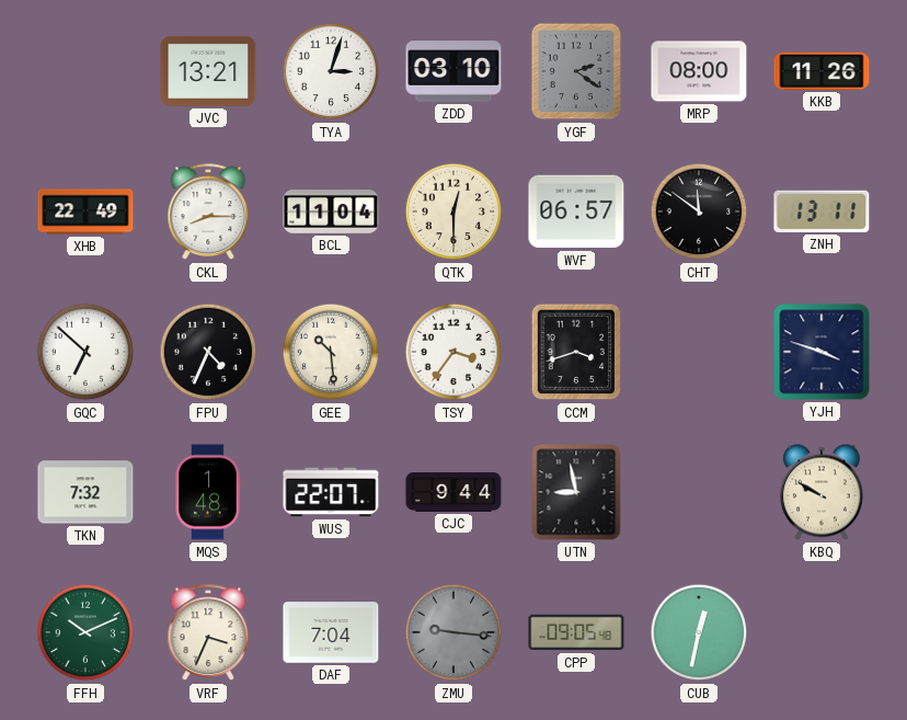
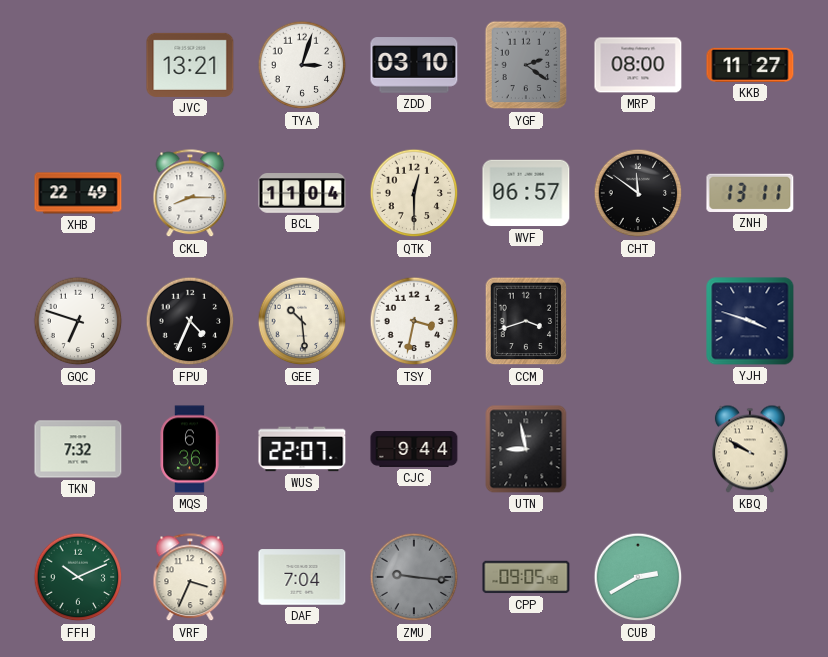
KKB: 11:26 -> 11:27
GQC: 6:52 -> 6:48
TSY: 3:36 -> 3:32
MQS: 1:48 -> 6:36
CUB: 12:32 -> 2:40
